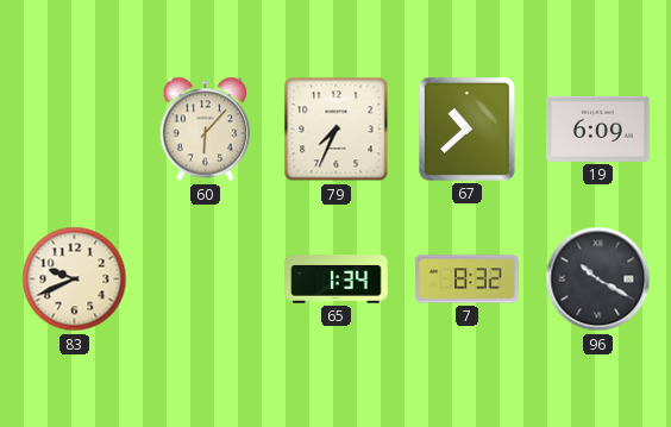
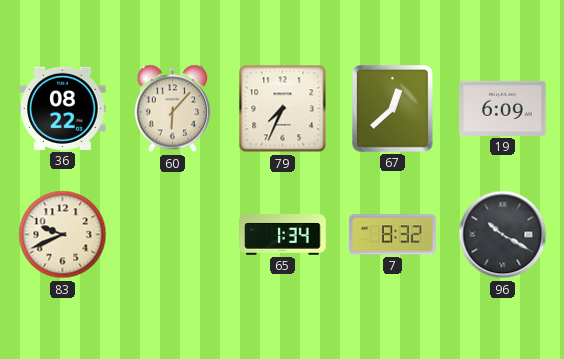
36: none -> 08:22
67: 10:38 -> 12:38
